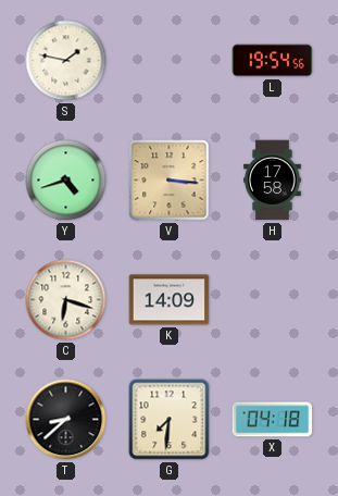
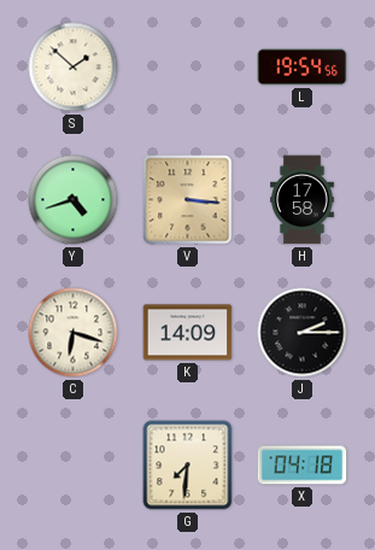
S: 1:47 -> 1:52
J: none -> 2:15
T: 8:38 -> none
